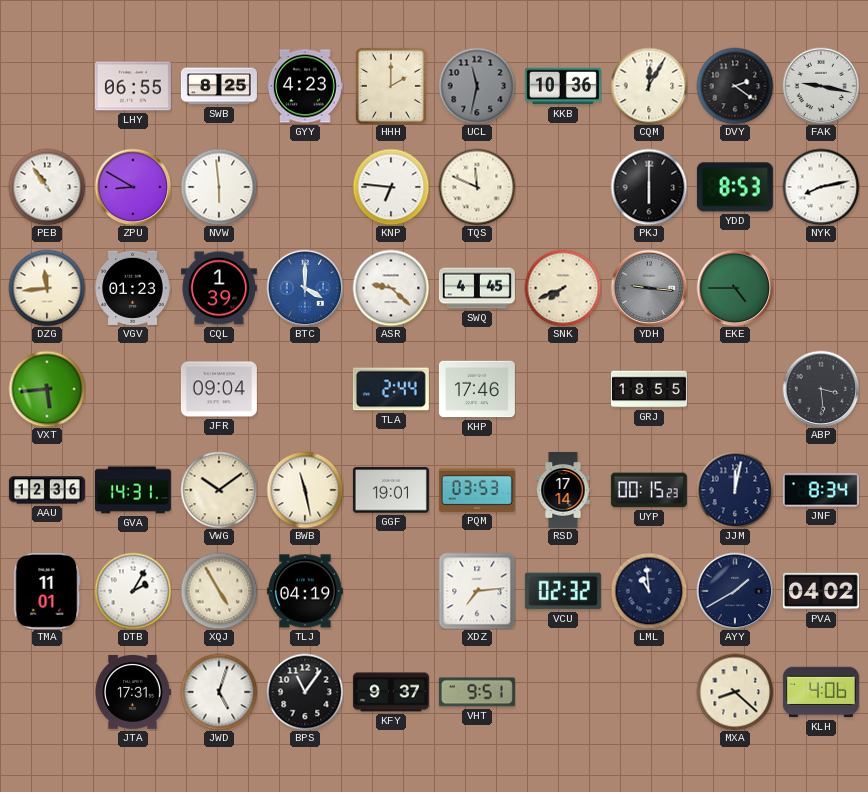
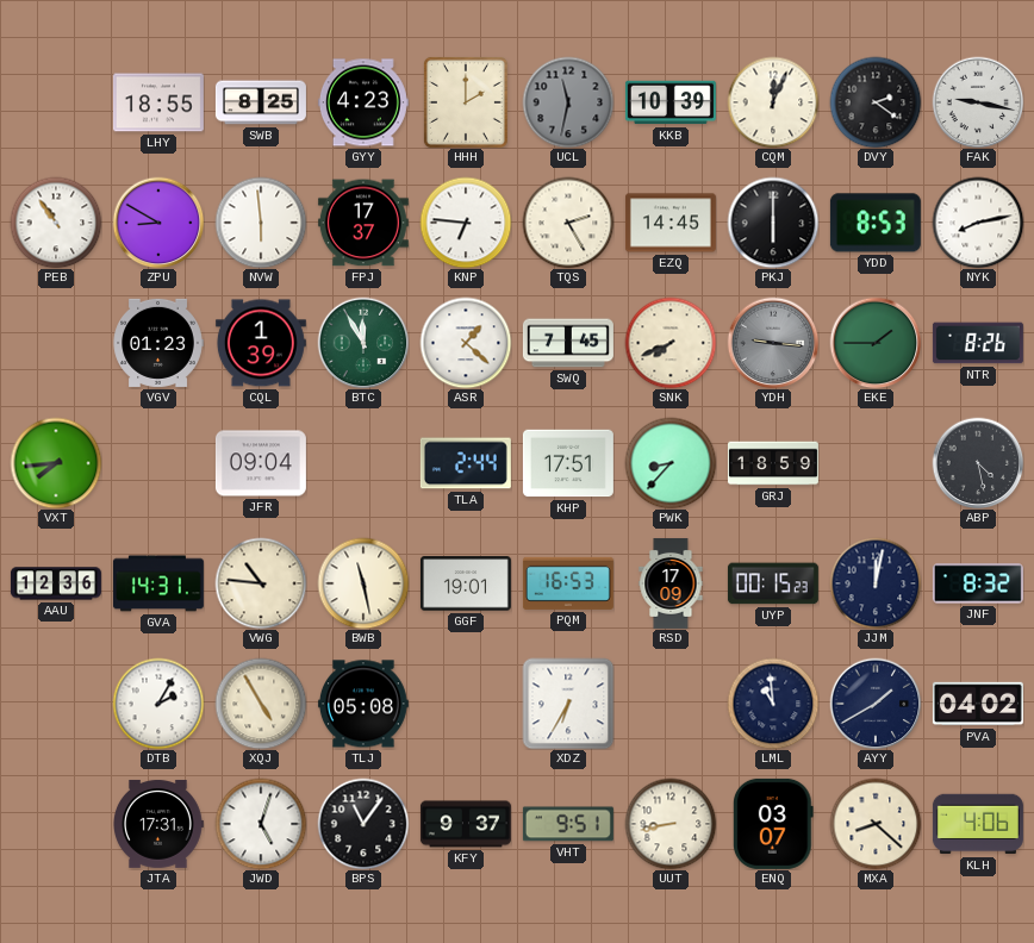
LHY: 06:55 -> 18:55
KKB: 10:36 -> 10:39
CQM: 12:05 -> 12:04
FPJ: none -> 17:37
TQS: 11:49 -> 2:25
EZQ: none -> 14:45
DZG: 11:44 -> none
BTC: 4:00 -> 11:55
BTC dial: blue -> green
ASR: 9:22 -> 1:22
SWQ: 4:45 -> 7:45
EKE: 4:45 -> 1:45
NTR: none -> 8:26
VXT: 5:44 -> 7:44
KHP: 17:46 -> 17:51
PWK: none -> 8:37
GRJ: 18:55 -> 18:59
ABP: 3:29 -> 4:28
VWG: 10:09 -> 10:46
PQM: 03:53 -> 16:53
RSD: 17:14 -> 17:09
JNF: 8:34 -> 8:32
TMA: 11:01 -> none
TLJ: 04:19 -> 05:08
XDZ: 7:14 -> 6:35
VCU: 02:32 -> none
UUT: none -> 8:43
ENQ: none -> 03:07
